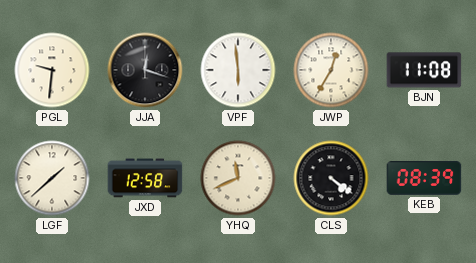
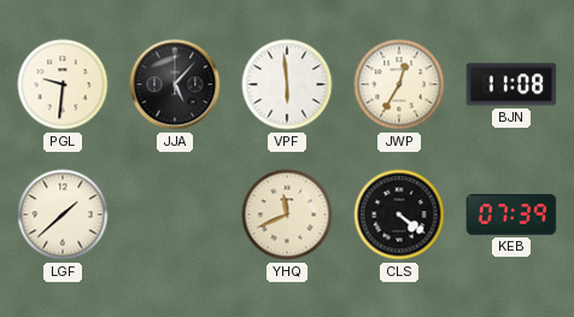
JJA: 12:18 -> 5:07
JXD: 12:58 -> none
KEB: 08:39 -> 07:39
